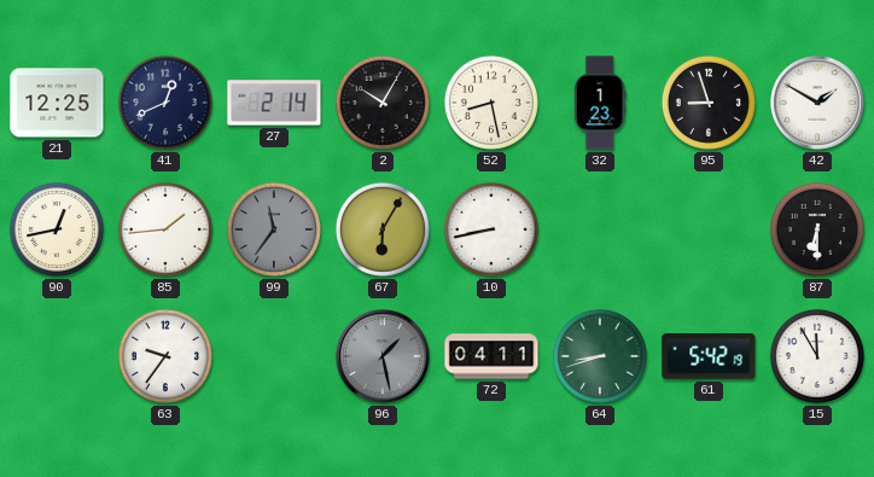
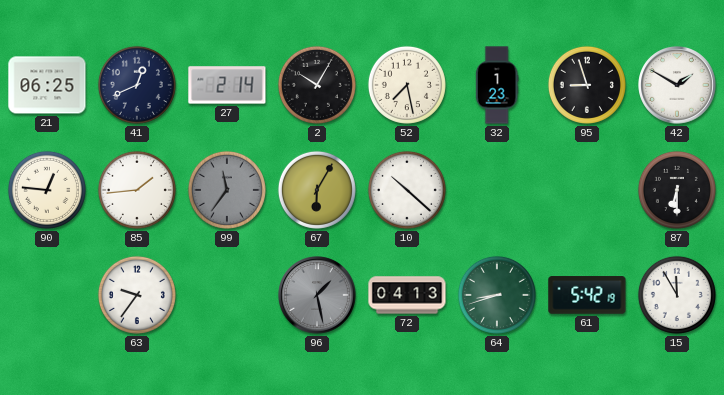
21: 12:25 -> 06:25
52: 8:28 -> 7:28
90: 12:43 -> 12:46
10: 8:43 -> 10:22
72: 04:11 -> 04:13
